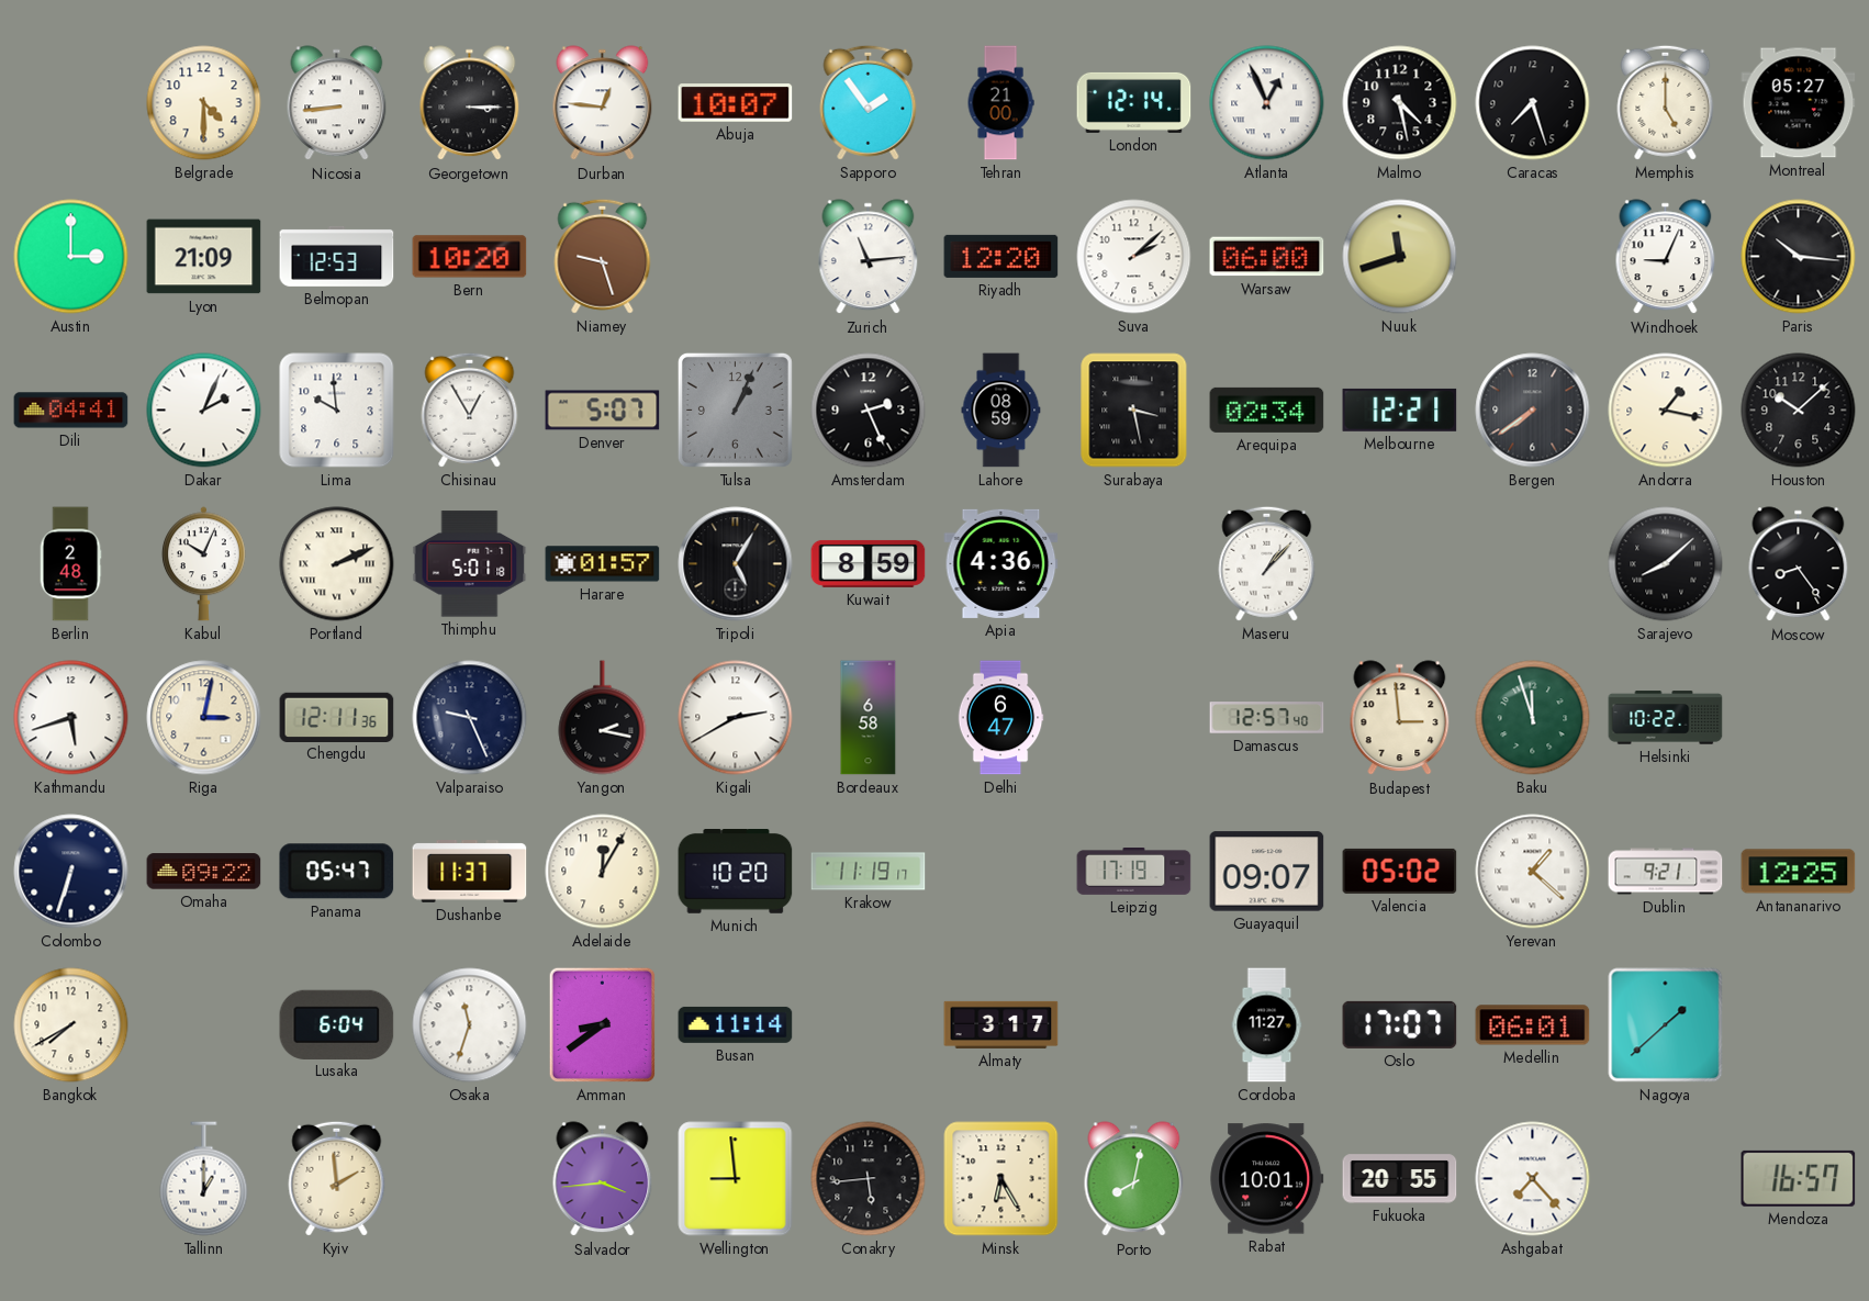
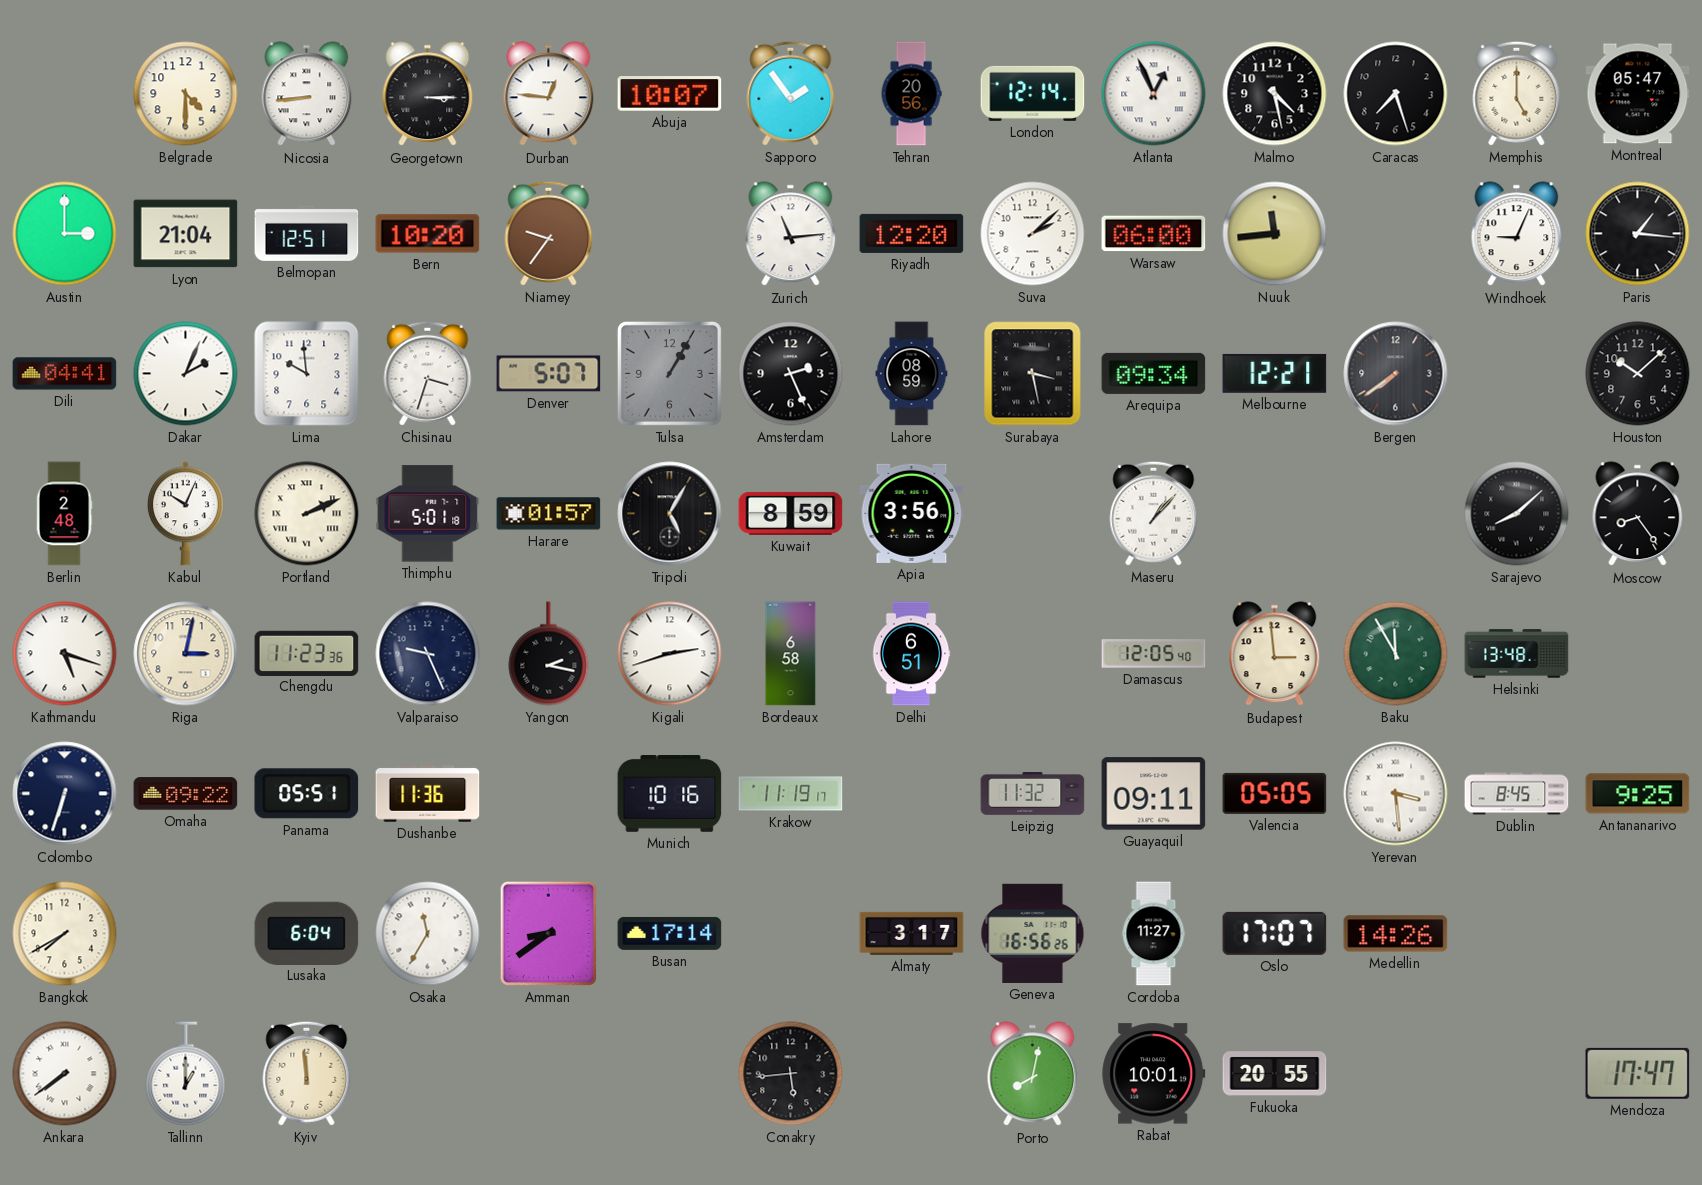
Tehran: 21:00 -> 20:56
Montreal: 05:27 -> 05:47
Lyon: 21:09 -> 21:04
Belmopan: 12:53 -> 12:51
Niamey: 9:27 -> 9:36
Nuuk: 11:42 -> 11:44
Paris: 10:16 -> 1:16
Chisinau: 12:55 -> 3:33
Tulsa: 1:04 -> 1:05
Arequipa: 02:34 -> 09:34
Andorra: 1:17 -> none
Apia: 4:36 -> 3:56
Kathmandu: 5:42 -> 5:18
Chengdu: 12:11 -> 11:23
Kigali: 2:40 -> 2:42
Delhi: 6:47 -> 6:51
Damascus: 12:57 -> 12:05
Baku: 11:57 -> 11:55
Helsinki: 10:22 -> 13:48
Panama: 05:47 -> 05:51
Dushanbe: 11:37 -> 11:36
Adelaide: 12:05 -> none
Munich: 10:20 -> 10:16
Leipzig: 17:19 -> 11:32
Guayaquil: 09:07 -> 09:11
Valencia: 05:02 -> 05:05
Yerevan: 1:22 -> 3:29
Dublin: 9:21 -> 8:45
Antananarivo: 12:25 -> 9:25
Osaka: 11:33 -> 11:35
Busan: 11:14 -> 17:14
Geneva: none -> 16:56
Medellin: 06:01 -> 14:26
Nagoya: 1:38 -> none
Ankara: none -> 7:39
Kyiv: 1:59 -> 11:59
Salvador: 3:44 -> none
Wellington: 8:59 -> none
Minsk: 6:25 -> none
Ashgabat: 7:23 -> none
Mendoza: 16:57 -> 17:47
